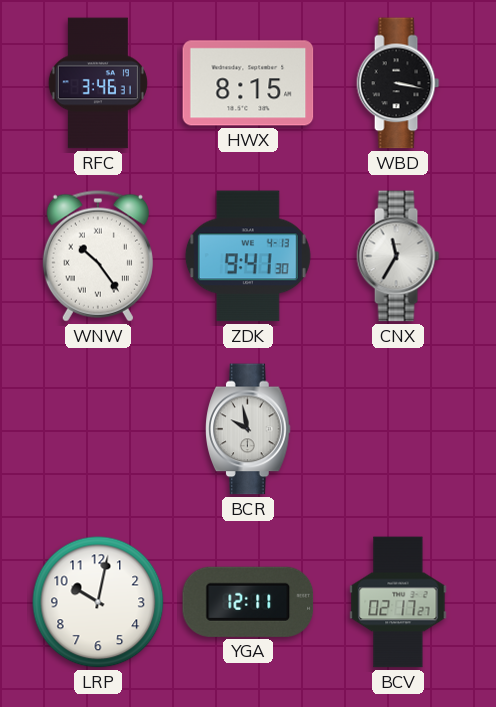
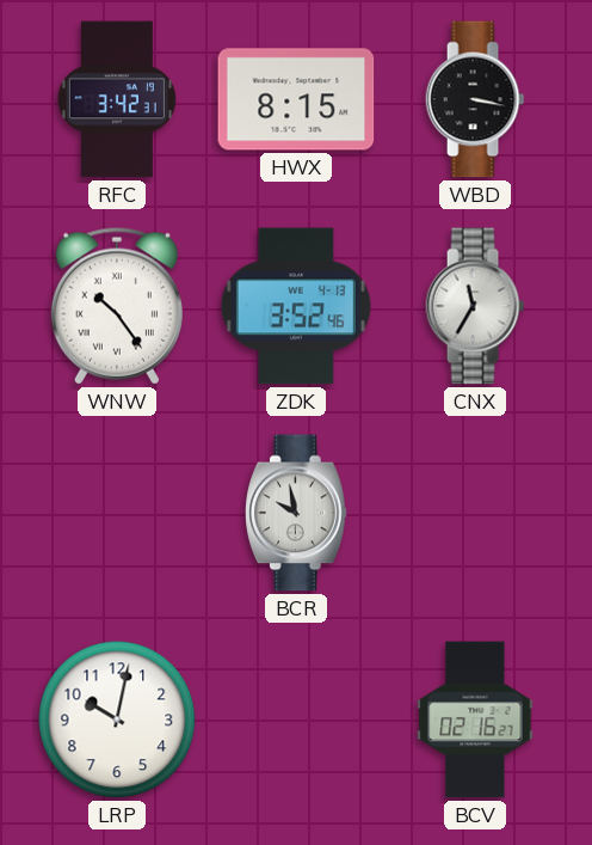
RFC: 3:46 -> 3:42
ZDK: 9:41 -> 3:52
YGA: 12:11 -> none
BCV: 02:17 -> 02:16
